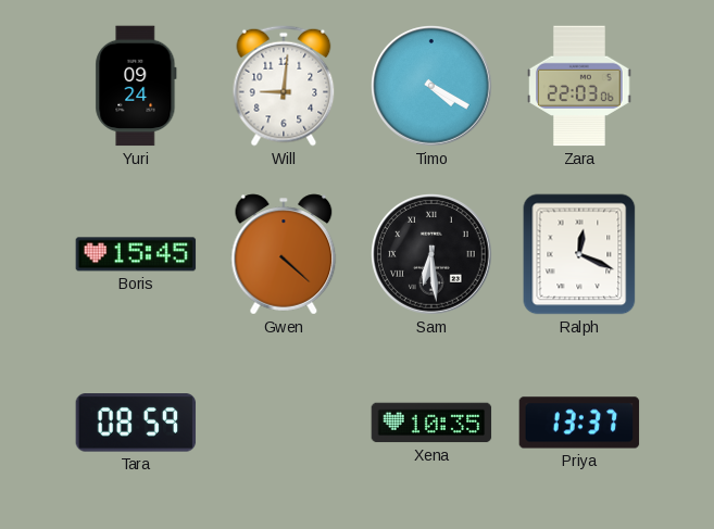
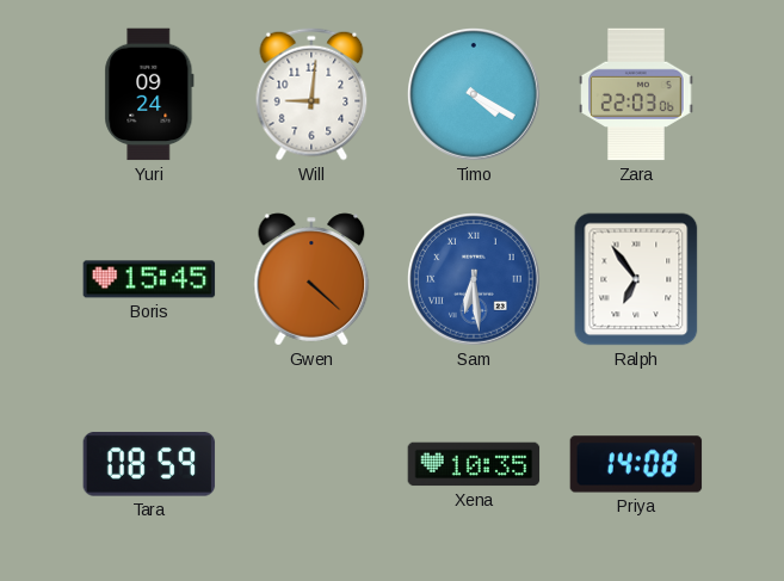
Sam dial: black -> blue
Ralph: 12:19 -> 6:54
Priya: 13:37 -> 14:08
